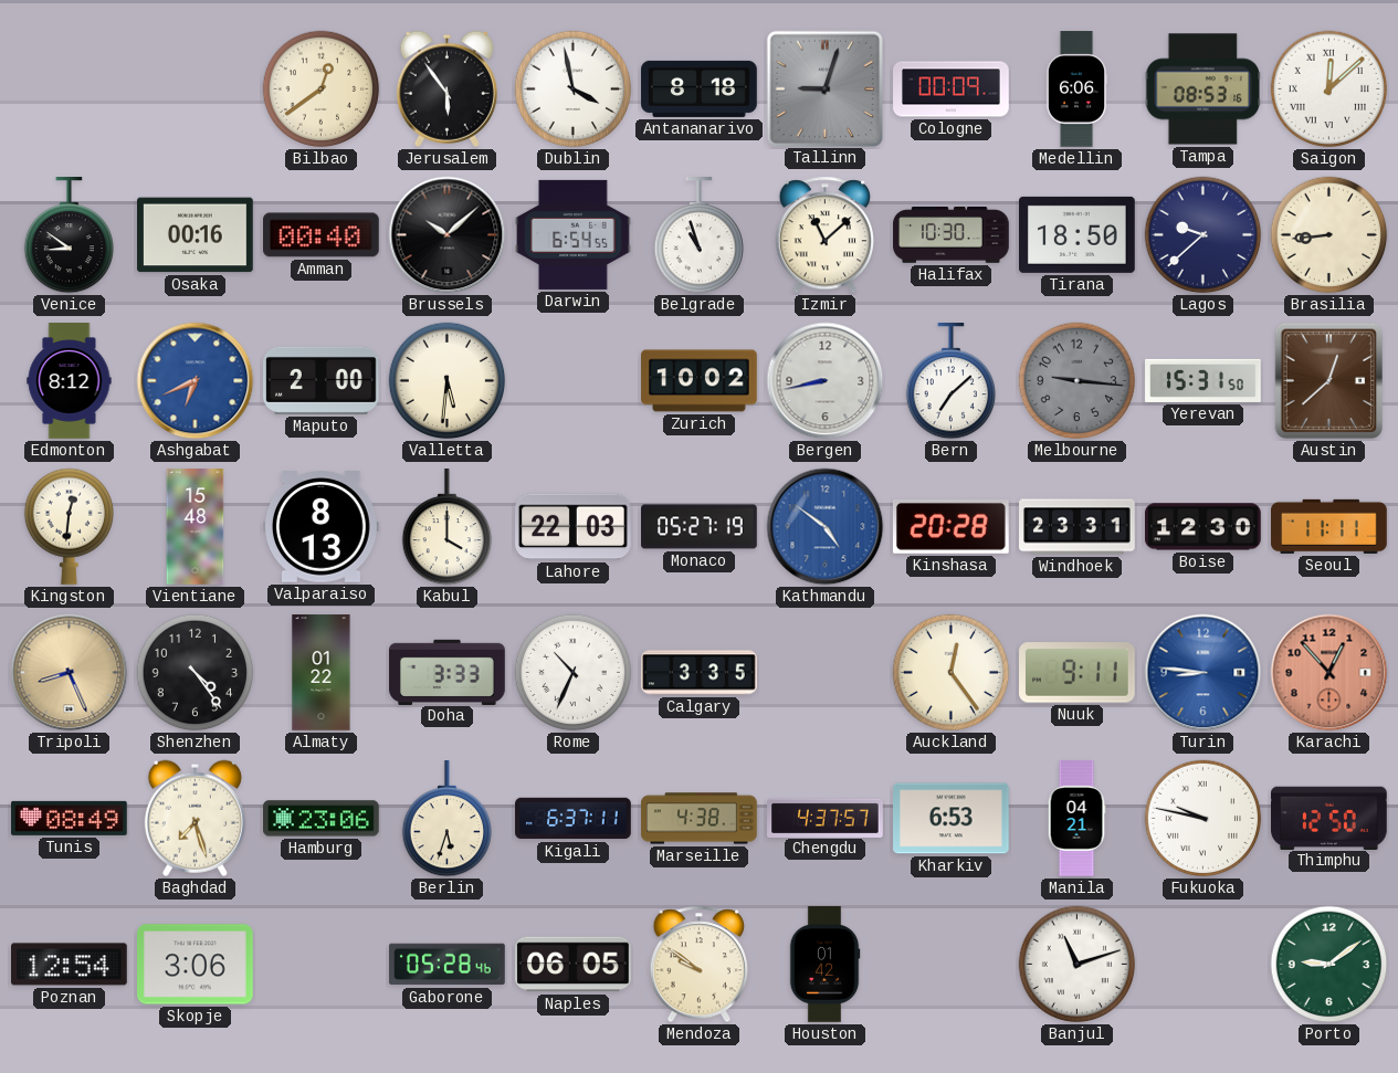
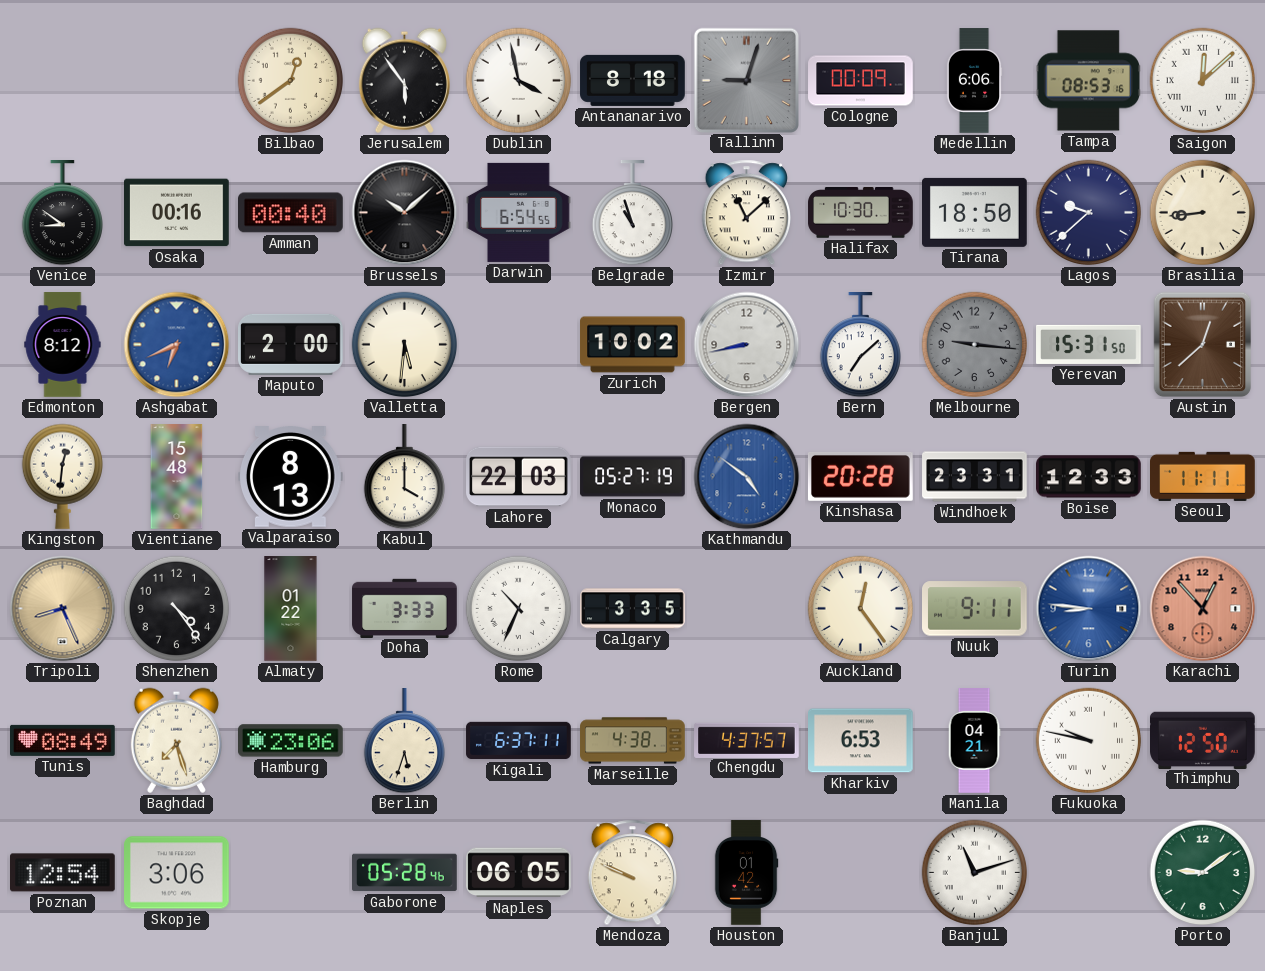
Boise: 12:30 -> 12:33
Mendoza: 9:51 -> 9:49
